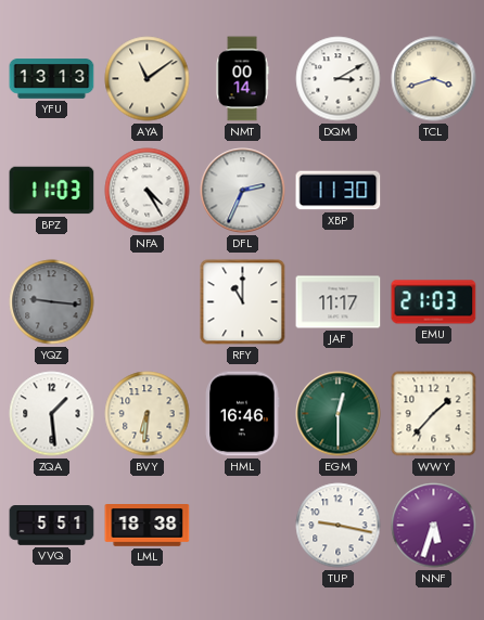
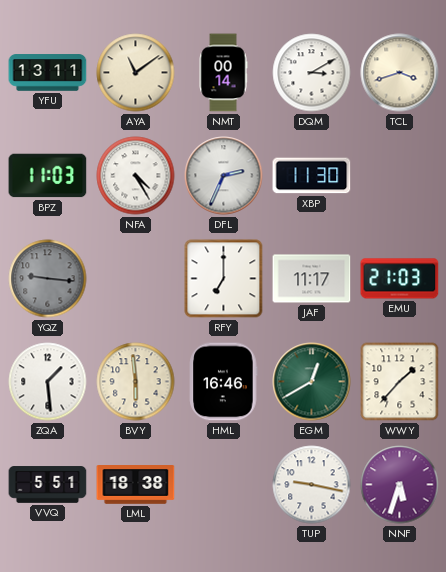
YFU: 13:13 -> 13:11
RFY: 11:00 -> 7:00
BVY: 6:31 -> 5:59
EGM: 12:30 -> 12:40
